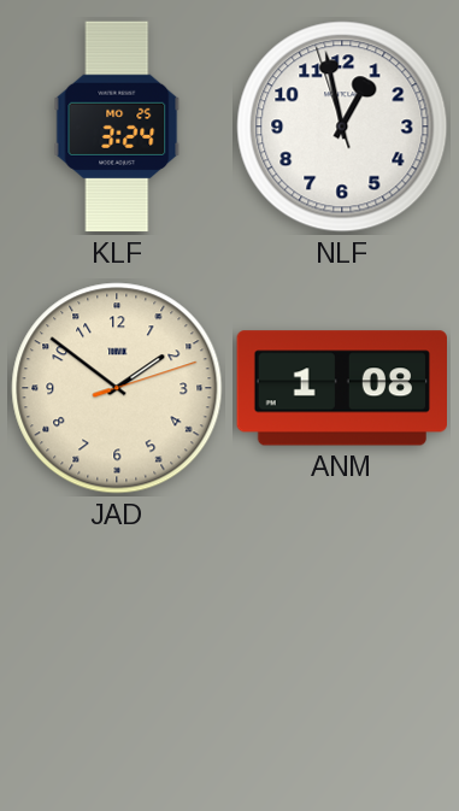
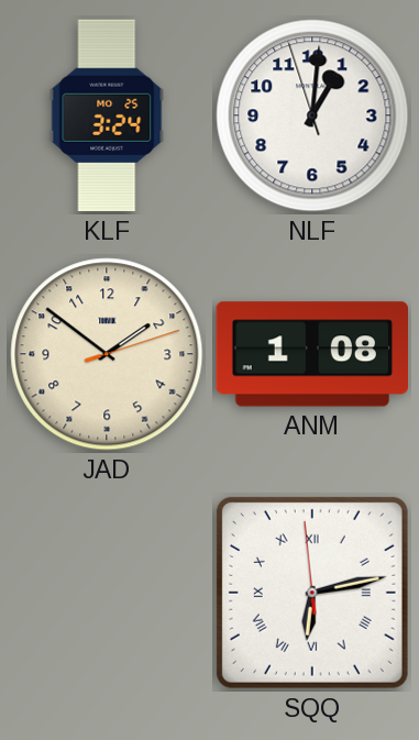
NLF: 12:57 -> 1:00
SQQ: none -> 6:12
